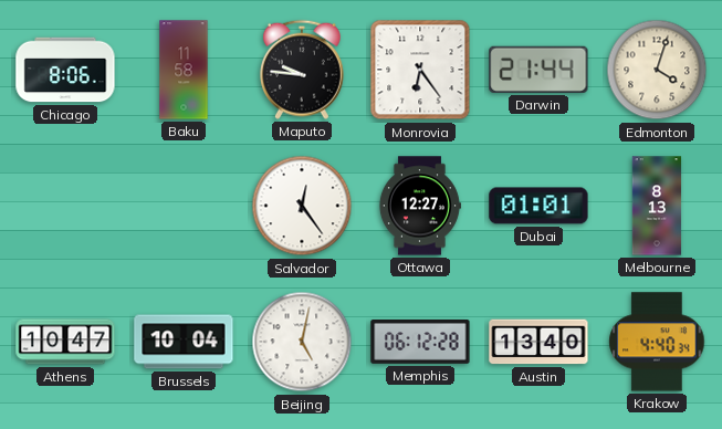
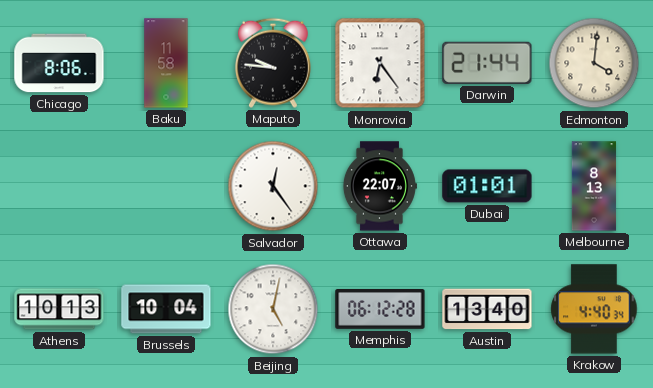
Edmonton: 4:03 -> 4:01
Ottawa: 12:27 -> 22:07
Athens: 10:47 -> 10:13
